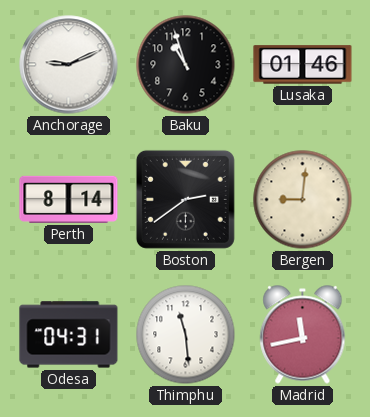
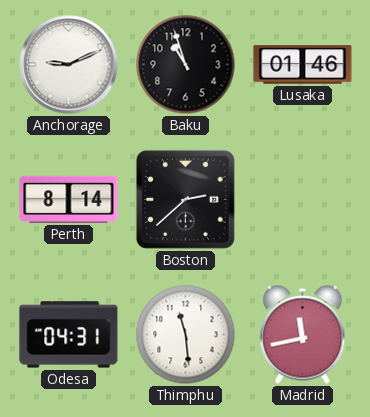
Boston: 2:39 -> 2:38
Bergen: 9:01 -> none
